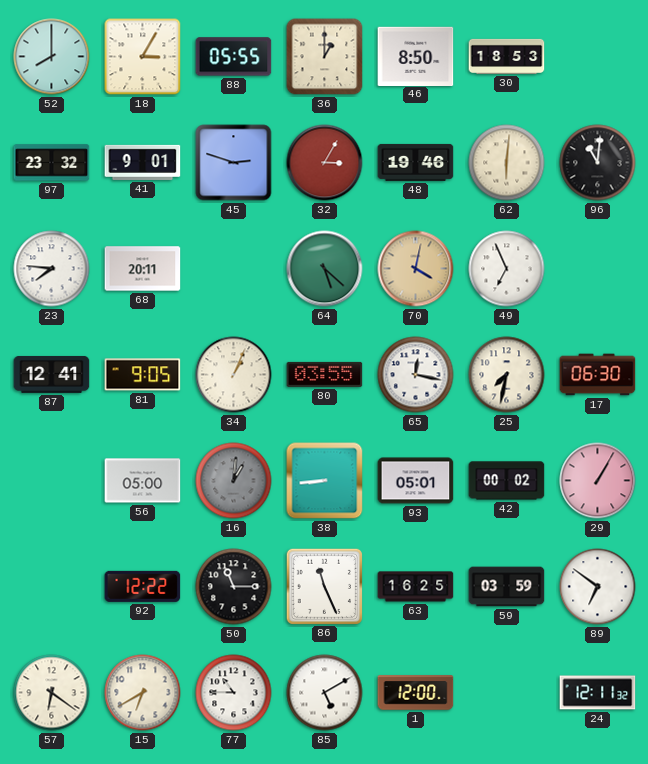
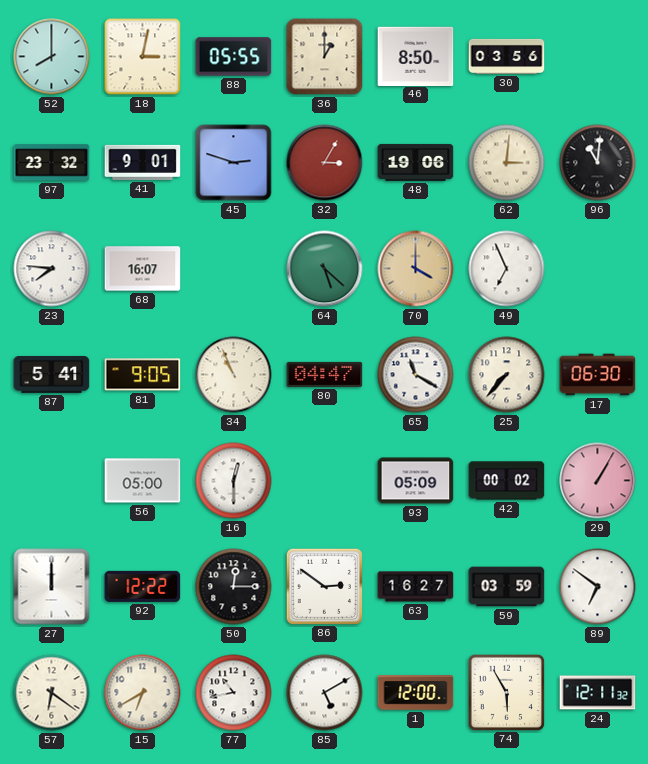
18: 3:05 -> 3:02
30: 18:53 -> 03:56
48: 19:46 -> 19:06
62: 6:01 -> 3:01
68: 20:11 -> 16:07
70: 4:02 -> 4:00
87: 12:41 -> 5:41
34: 1:04 -> 10:56
80: 03:55 -> 04:47
65: 12:17 -> 11:20
25: 7:32 -> 7:37
16: 1:01 -> 12:30
16 dial: grey -> white
38: 8:44 -> none
93: 05:01 -> 05:09
27: none -> 12:00
50: 11:15 -> 12:15
86: 11:26 -> 2:51
63: 16:25 -> 16:27
77: 10:45 -> 10:43
74: none -> 5:55
